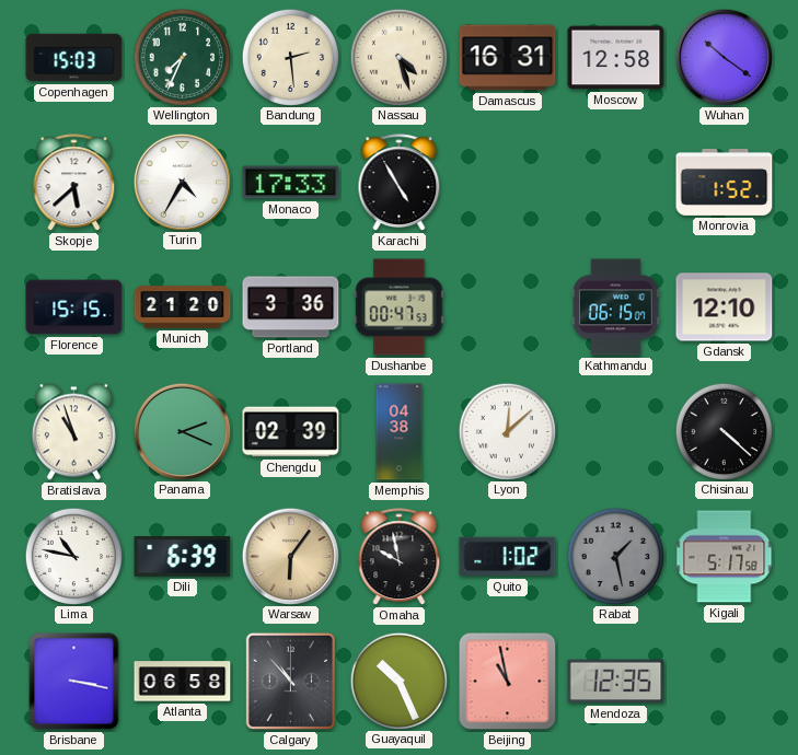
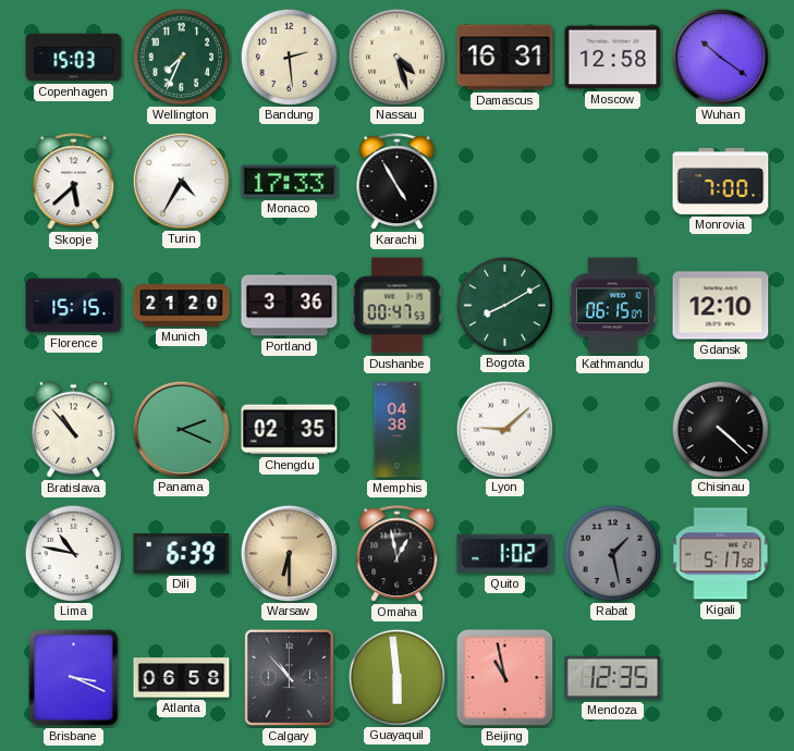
Monrovia: 1:52 -> 7:00
Bogota: none -> 8:10
Bratislava: 10:57 -> 10:53
Chengdu: 02:39 -> 02:35
Lyon: 12:08 -> 9:08
Warsaw: 6:06 -> 6:30
Omaha: 9:58 -> 12:58
Brisbane: 3:17 -> 3:19
Guayaquil: 10:26 -> 5:59
